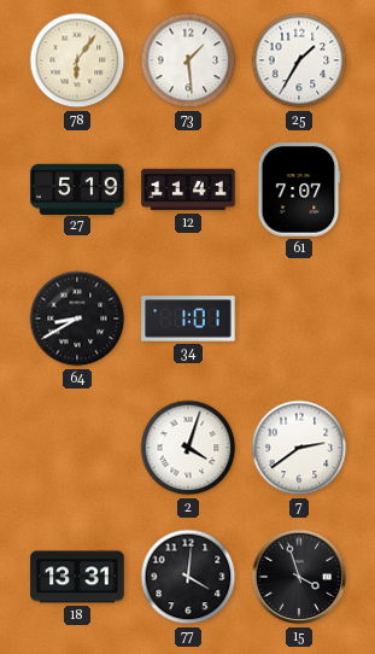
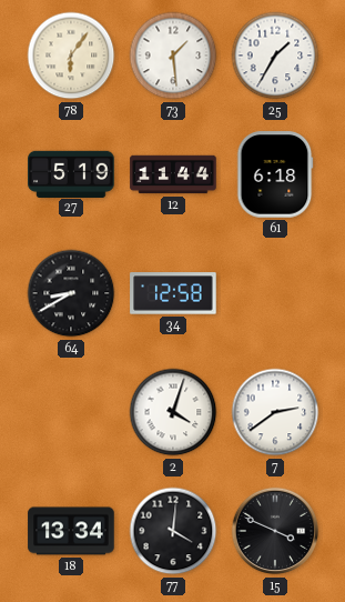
12: 11:41 -> 11:44
61: 7:07 -> 6:18
34: 1:01 -> 12:58
18: 13:31 -> 13:34
15: 3:57 -> 3:49
